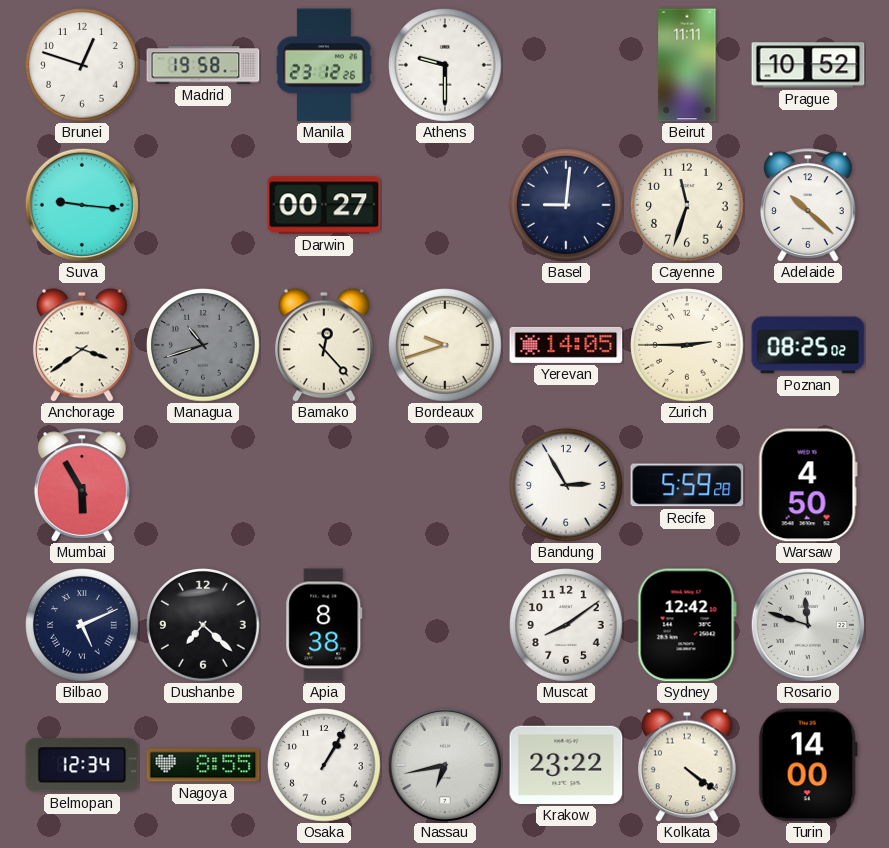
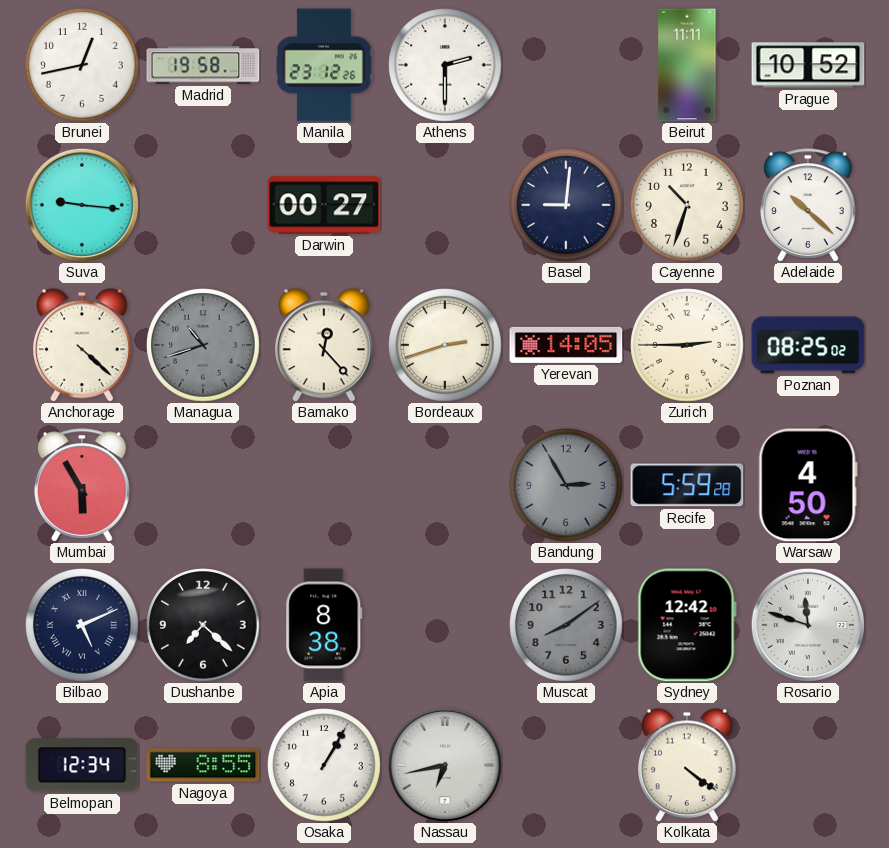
Brunei: 12:48 -> 12:43
Athens: 9:30 -> 2:30
Cayenne: 11:33 -> 10:33
Anchorage: 3:39 -> 4:22
Bordeaux: 9:42 -> 2:42
Bandung dial: white -> grey
Muscat dial: white -> grey
Krakow: 23:22 -> none
Turin: 14:00 -> none
